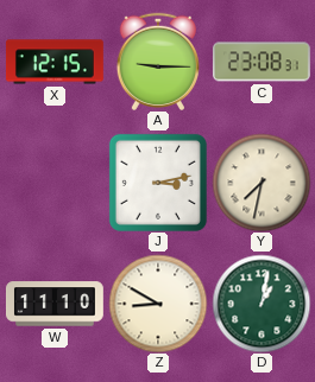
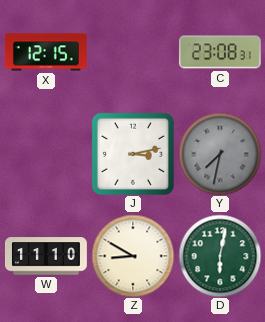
A: 9:15 -> none
Y dial: cream -> grey
D: 1:02 -> 6:02
